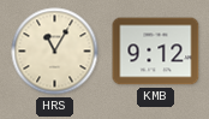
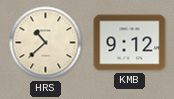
HRS: 11:05 -> 10:38
